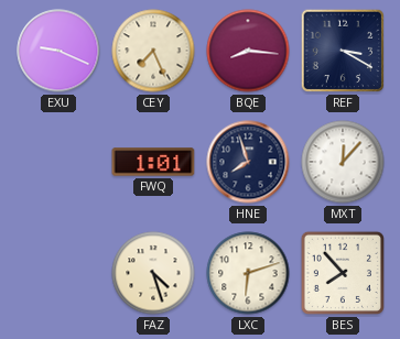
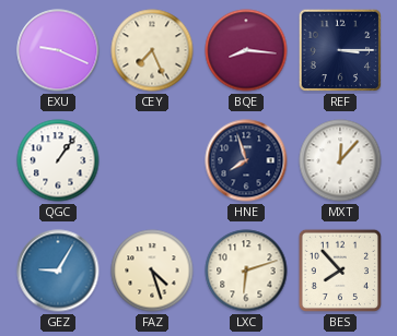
REF: 3:20 -> 3:15
QGC: none -> 1:06
FWQ: 1:01 -> none
GEZ: none -> 9:05
